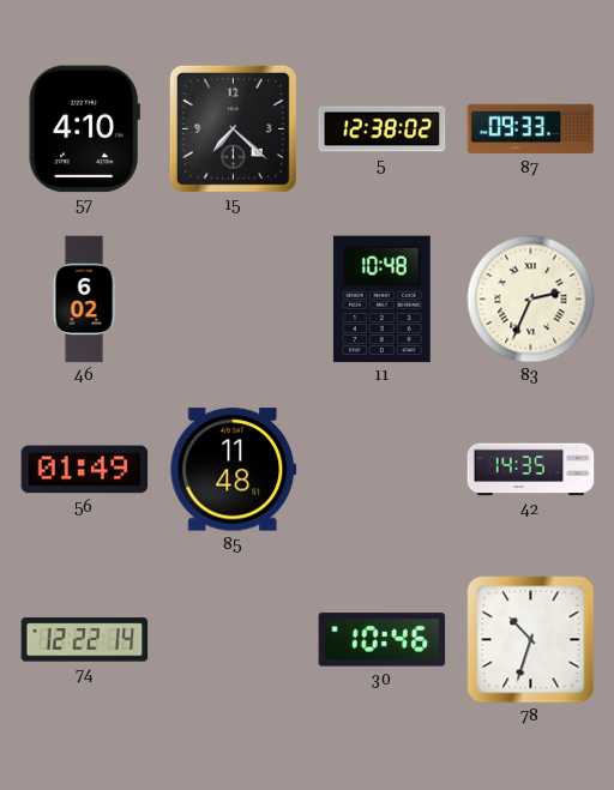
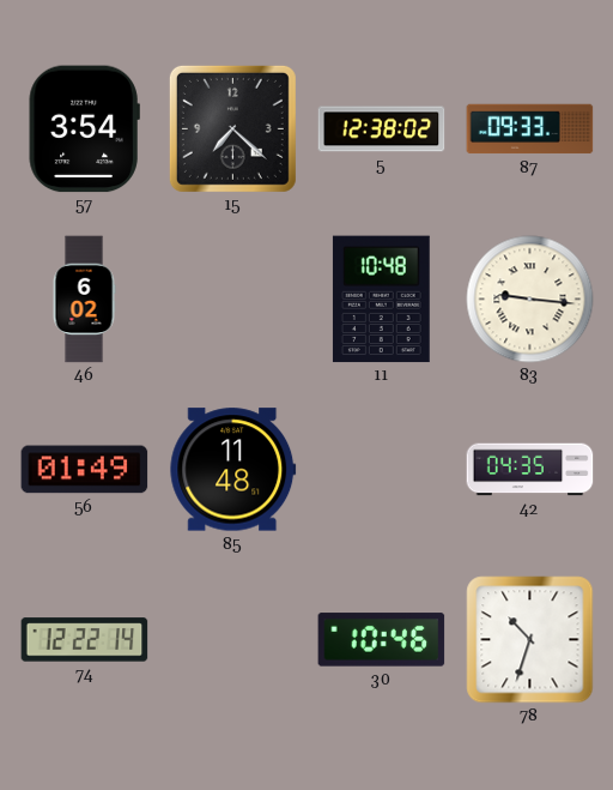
57: 4:10 -> 3:54
83: 2:34 -> 9:16
42: 14:35 -> 04:35
